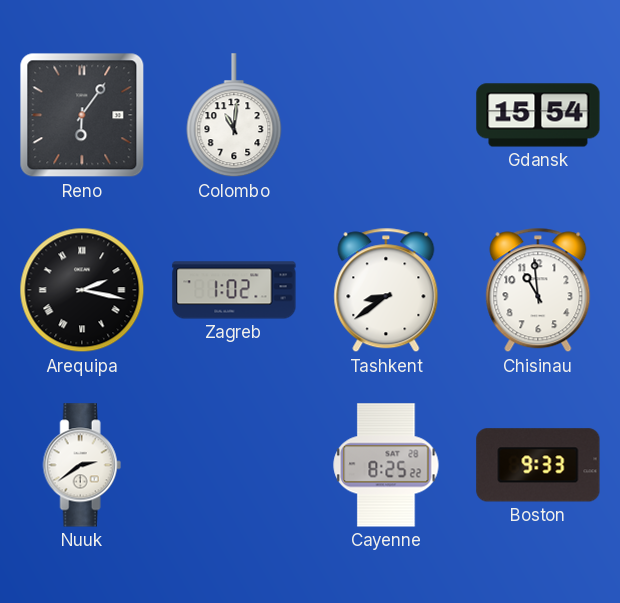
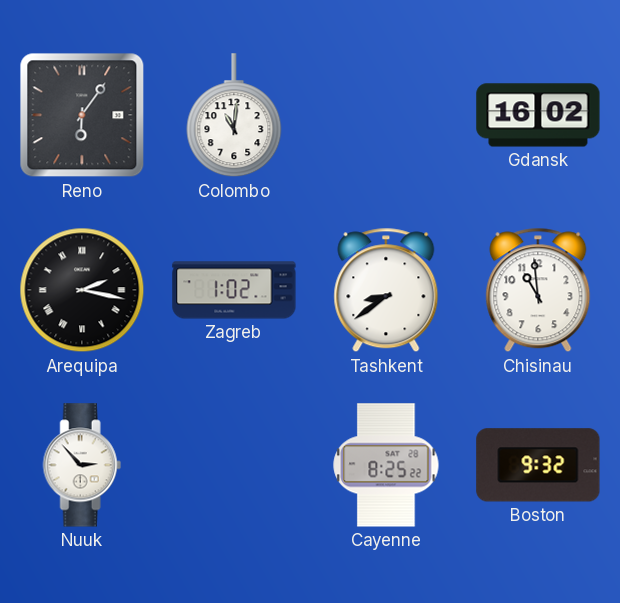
Gdansk: 15:54 -> 16:02
Nuuk: 2:39 -> 2:53
Boston: 9:33 -> 9:32
